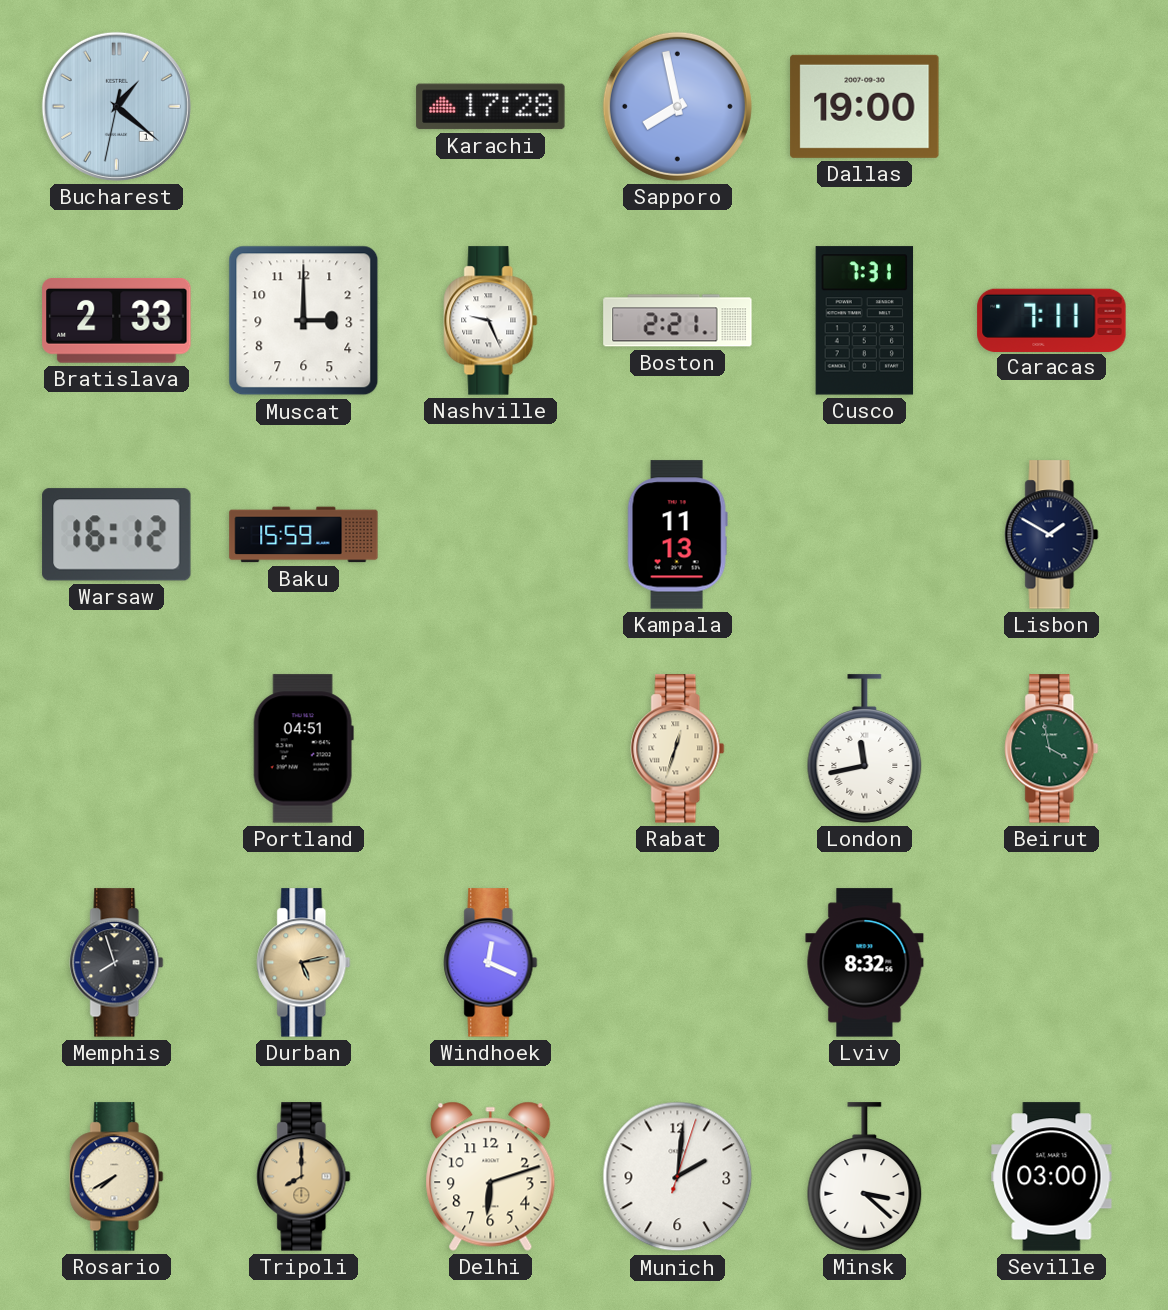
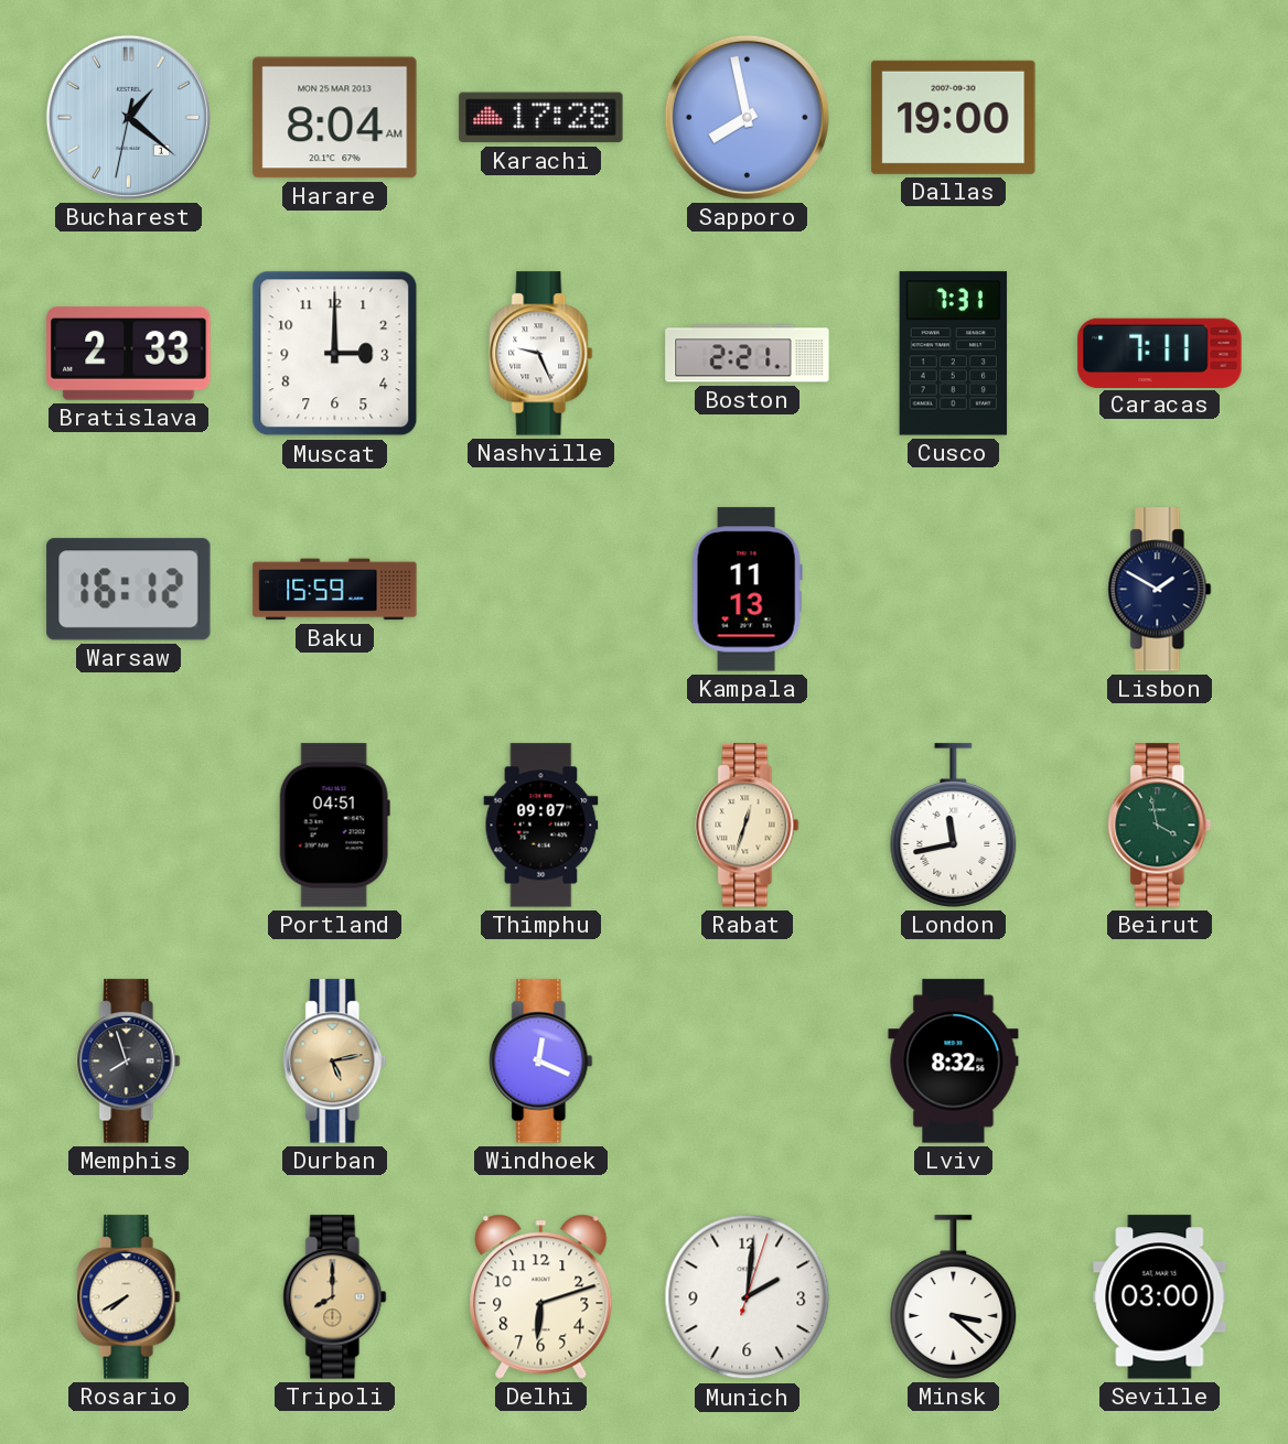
Harare: none -> 8:04
Thimphu: none -> 09:07
